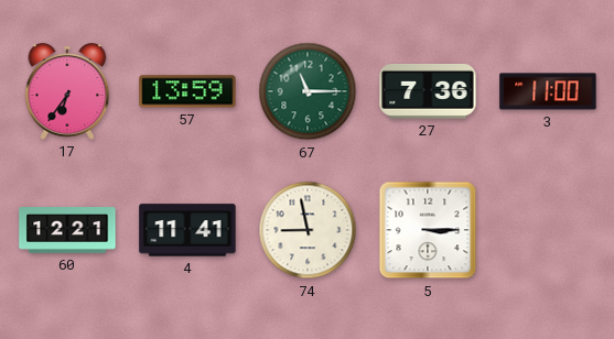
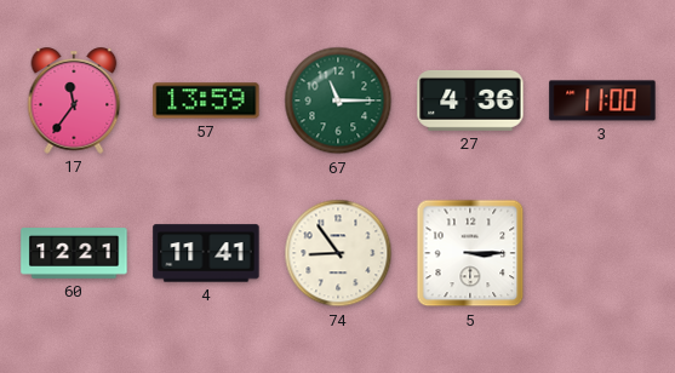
17: 6:36 -> 11:36
27: 7:36 -> 4:36
74: 8:58 -> 8:54
